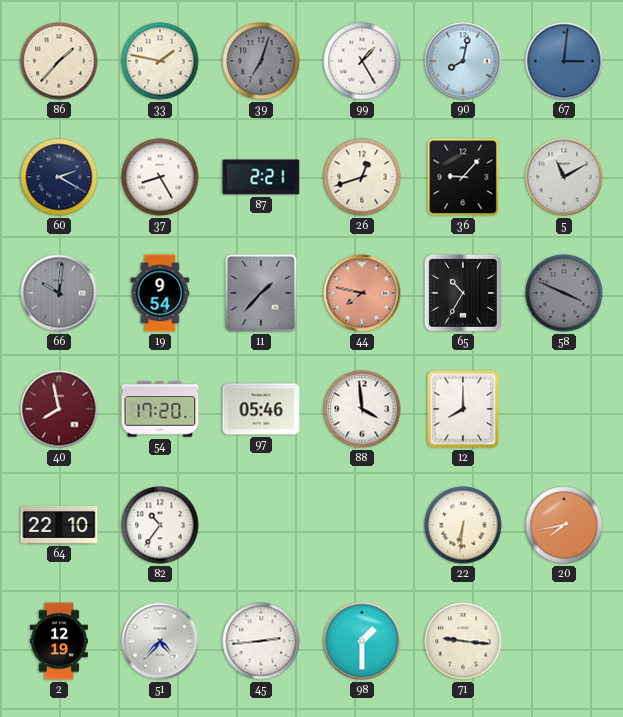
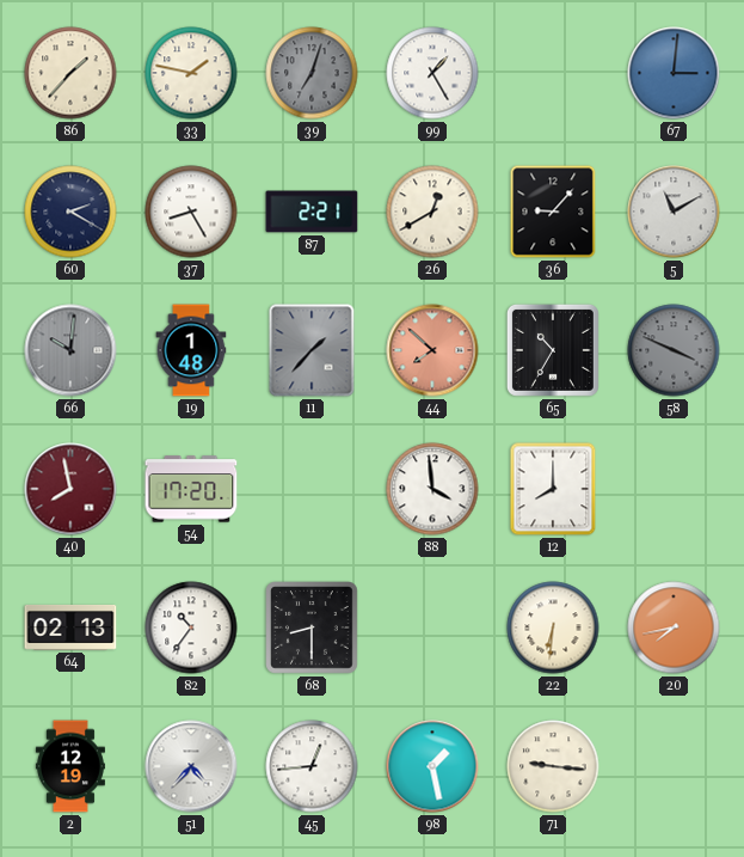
90: 8:02 -> none
26: 12:42 -> 12:40
19: 9:54 -> 1:48
44: 7:47 -> 7:52
97: 05:46 -> none
64: 22:10 -> 02:13
68: none -> 8:30
45: 2:44 -> 12:44
98: 1:30 -> 1:28
